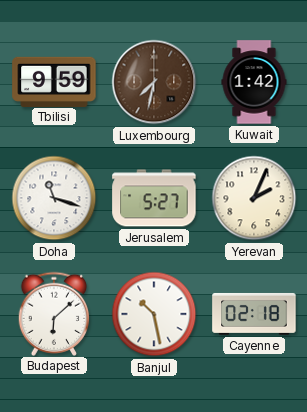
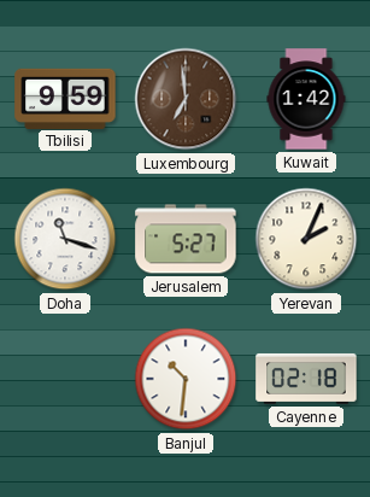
Luxembourg: 7:32 -> 6:59
Budapest: 6:08 -> none
Banjul: 10:28 -> 10:31
